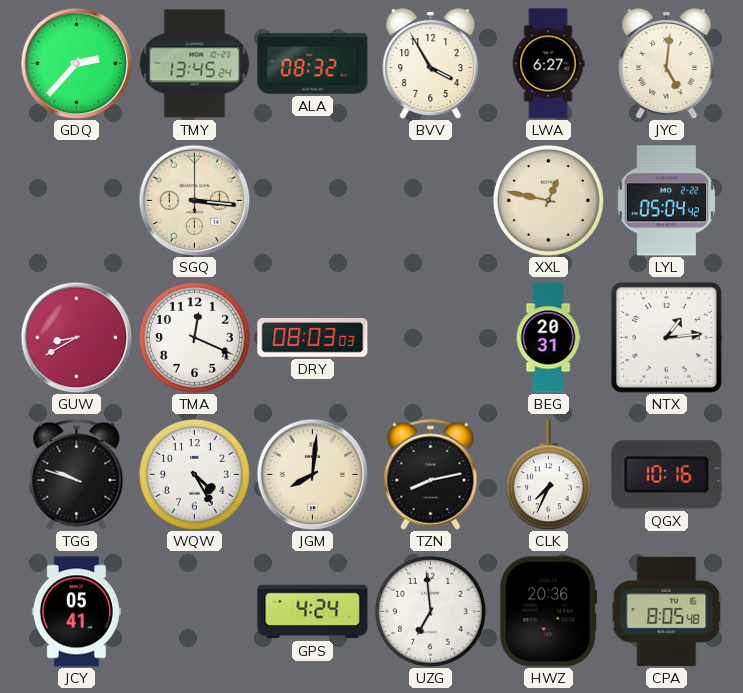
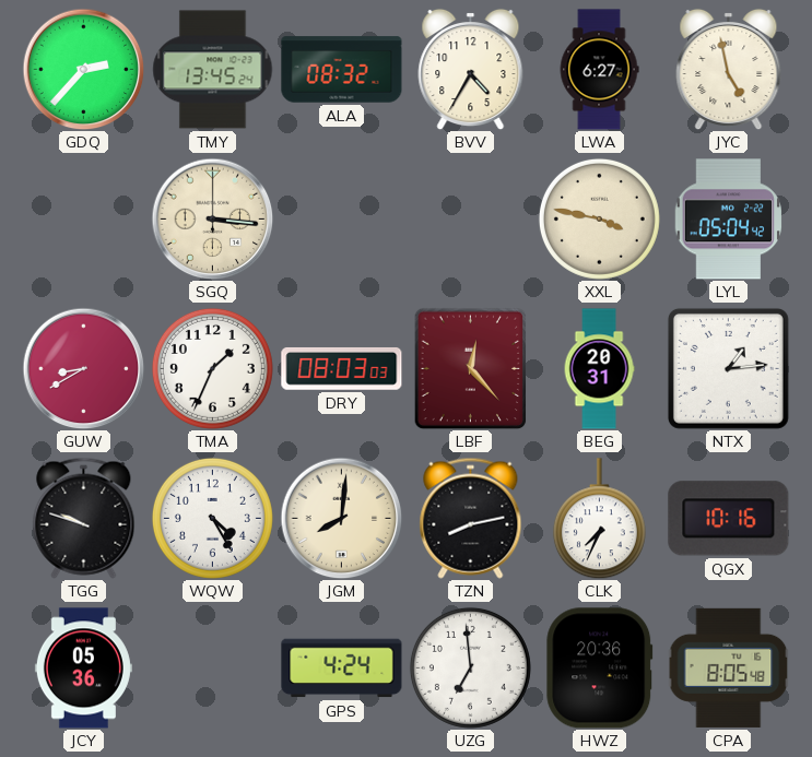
BVV: 3:55 -> 4:35
JYC: 5:01 -> 4:58
XXL: 12:47 -> 3:47
TMA: 12:19 -> 1:34
LBF: none -> 12:23
JCY: 05:41 -> 05:36
